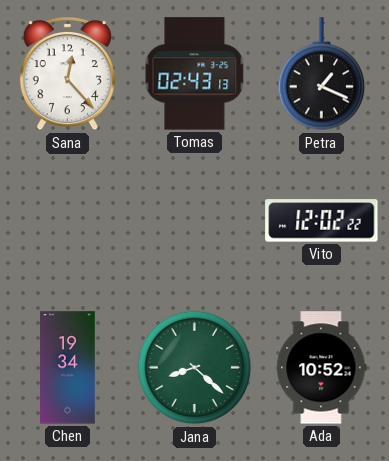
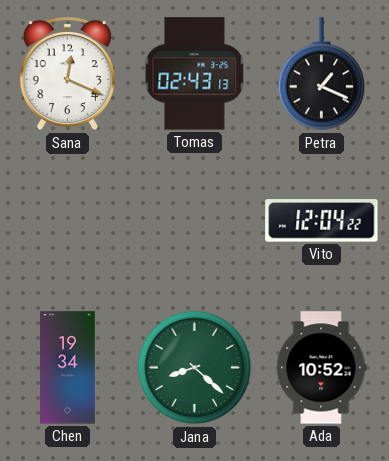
Sana: 12:23 -> 12:19
Vito: 12:02 -> 12:04
